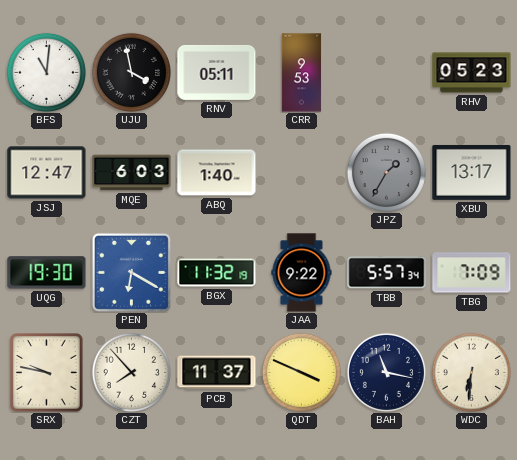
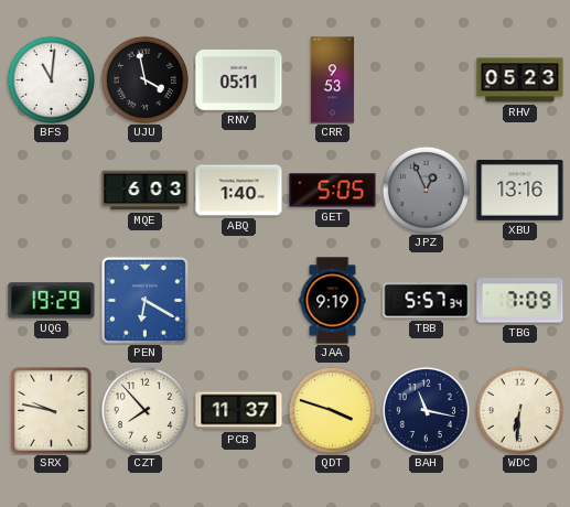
JSJ: 12:47 -> none
GET: none -> 5:05
JPZ: 1:35 -> 12:56
XBU: 13:17 -> 13:16
UQG: 19:30 -> 19:29
BGX: 11:32 -> none
JAA: 9:22 -> 9:19
QDT: 3:49 -> 3:48
